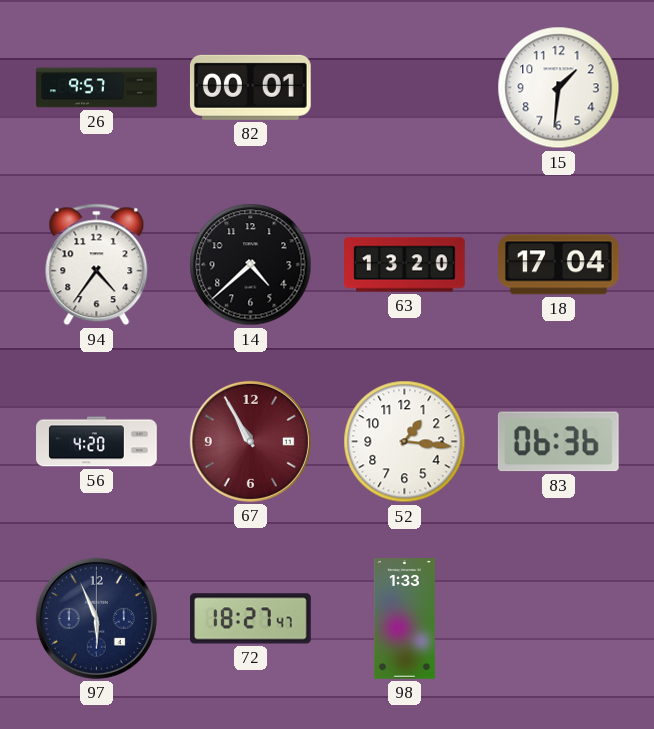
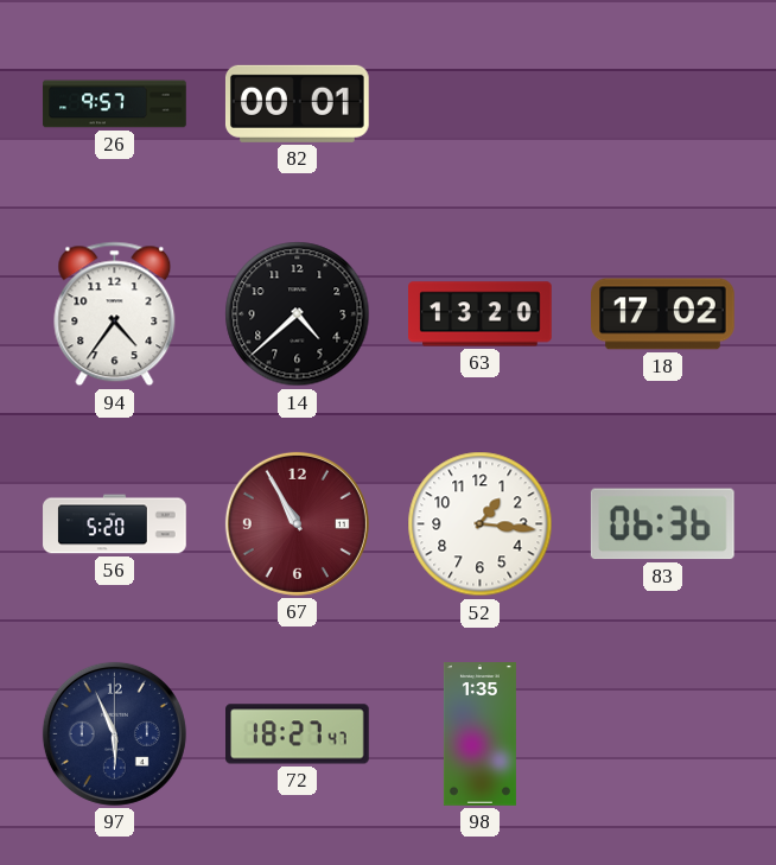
15: 1:31 -> none
18: 17:04 -> 17:02
56: 4:20 -> 5:20
98: 1:33 -> 1:35
